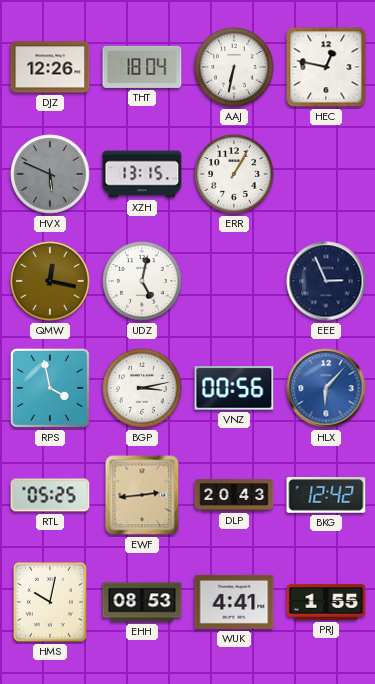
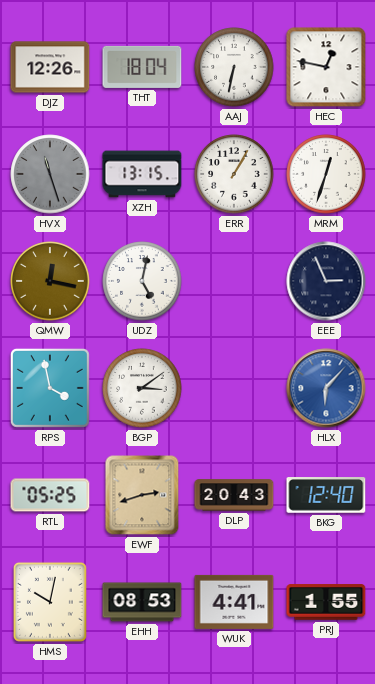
HVX: 5:49 -> 11:27
MRM: none -> 12:33
BGP: 3:13 -> 3:09
VNZ: 00:56 -> none
EWF: 2:44 -> 2:42
BKG: 12:42 -> 12:40
